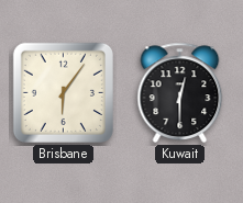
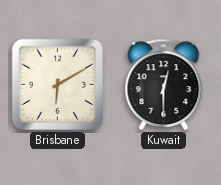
Brisbane: 6:06 -> 6:10
